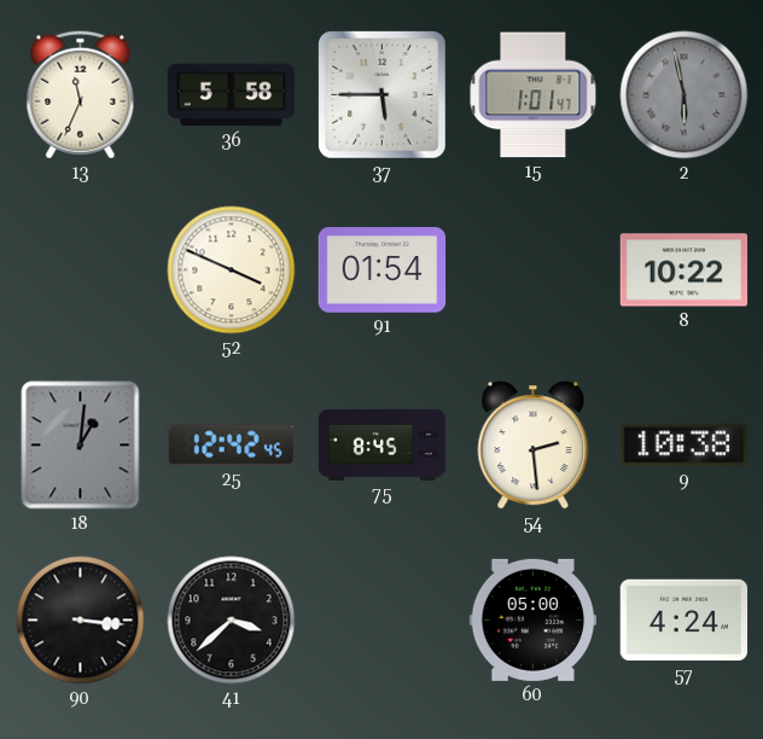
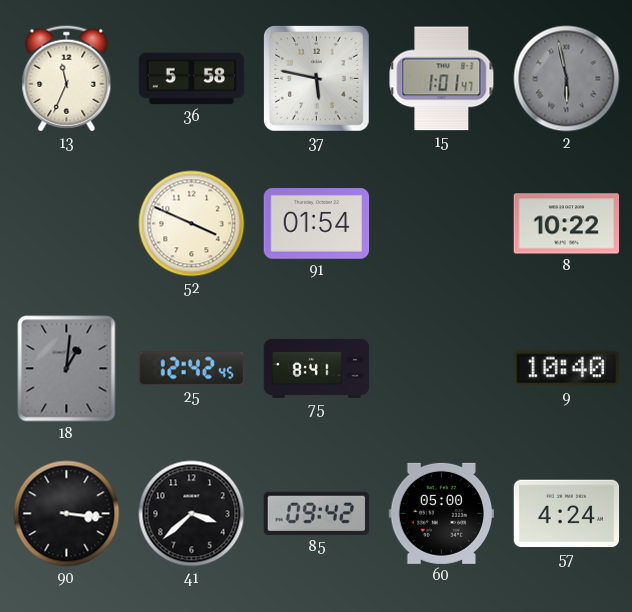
37: 5:45 -> 5:47
75: 8:45 -> 8:41
54: 2:29 -> none
9: 10:38 -> 10:40
85: none -> 09:42
